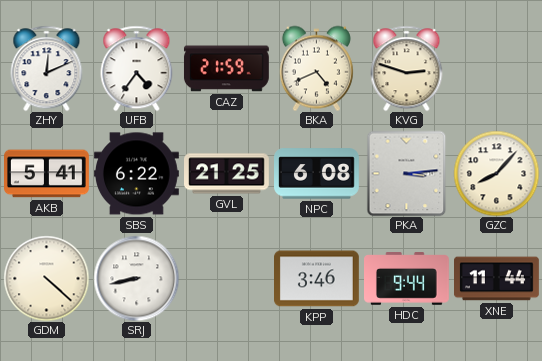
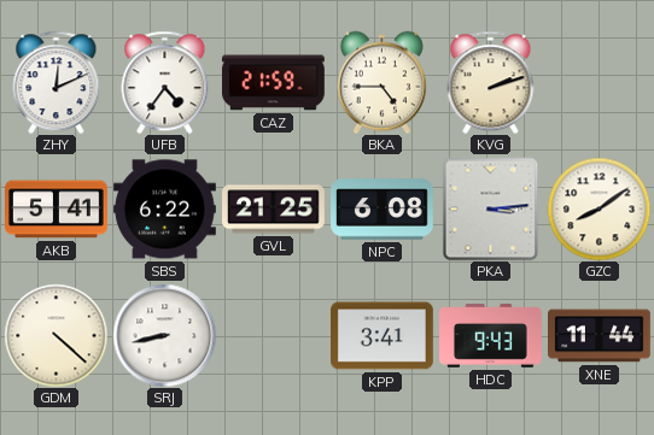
BKA: 4:41 -> 4:45
KVG: 2:48 -> 2:12
GZC: 8:07 -> 8:09
KPP: 3:46 -> 3:41
HDC: 9:44 -> 9:43
